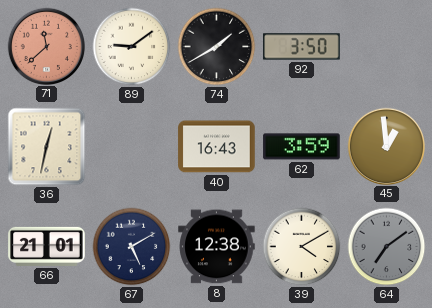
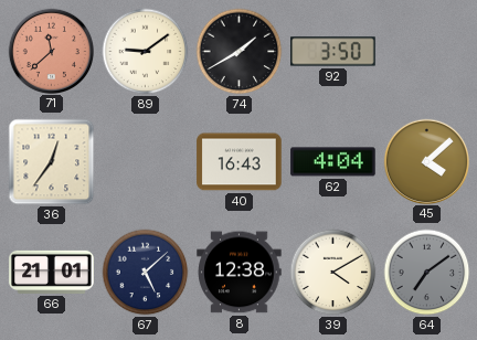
36: 12:32 -> 12:36
62: 3:59 -> 4:04
45: 12:59 -> 4:08
67: 5:10 -> 5:08
